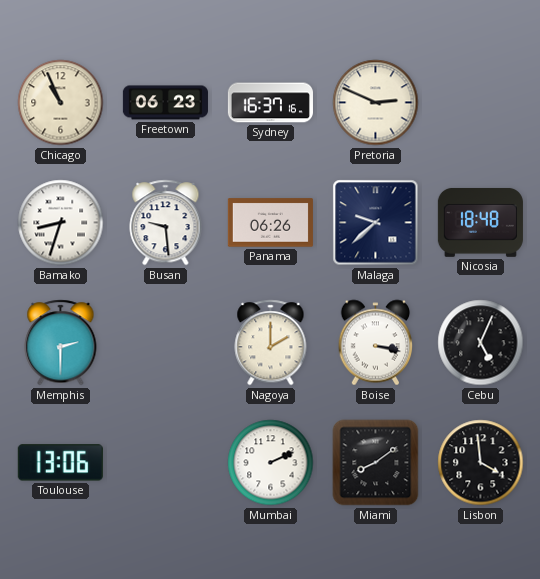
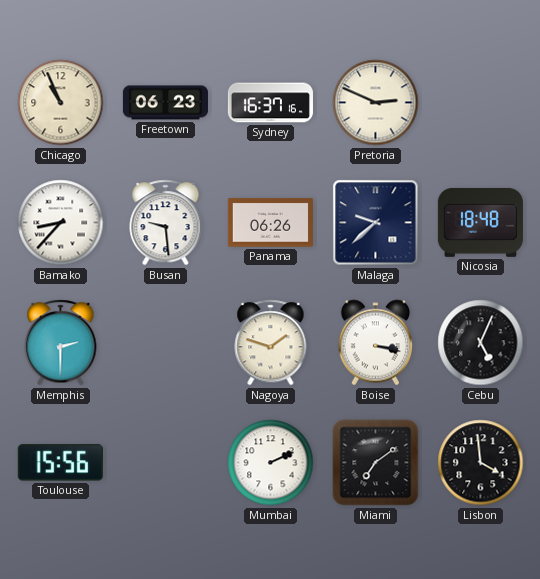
Bamako: 8:33 -> 8:37
Nagoya: 2:00 -> 1:48
Toulouse: 13:06 -> 15:56
Miami: 8:09 -> 7:09
